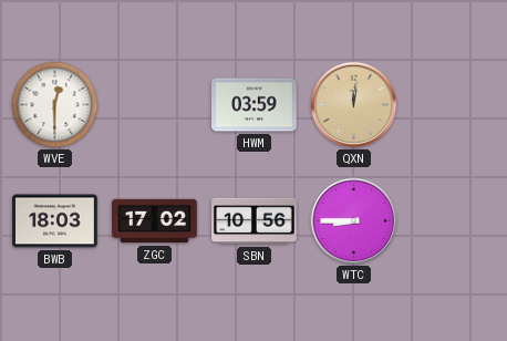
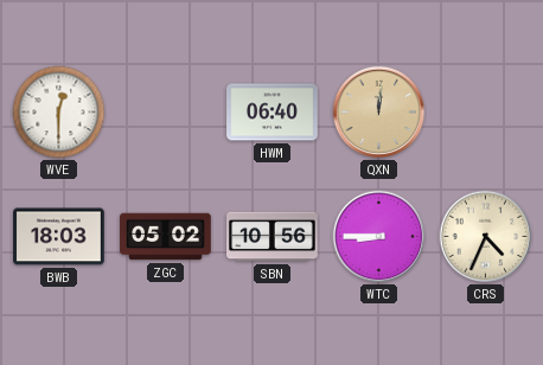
HWM: 03:59 -> 06:40
ZGC: 17:02 -> 05:02
CRS: none -> 4:34
